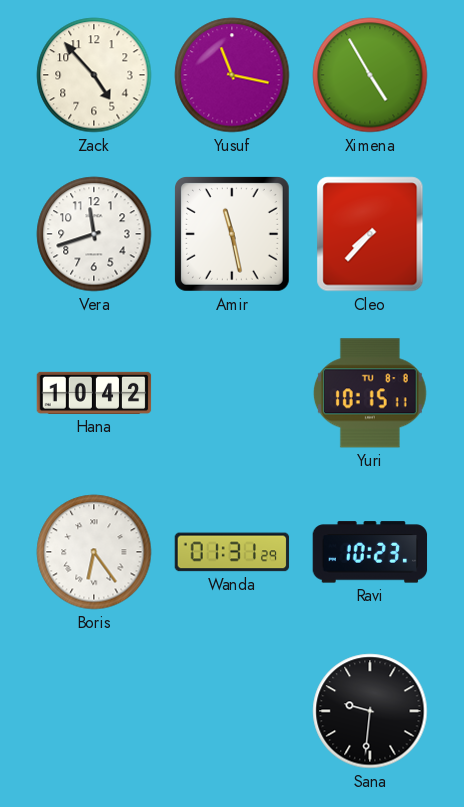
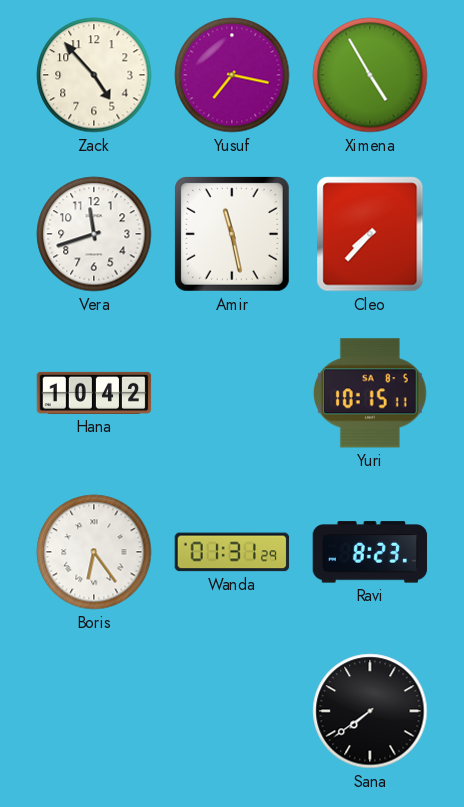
Yusuf: 11:17 -> 7:17
Yuri date: TU 8-8 -> SA 8-5
Ravi: 10:23 -> 8:23
Sana: 9:31 -> 7:39
